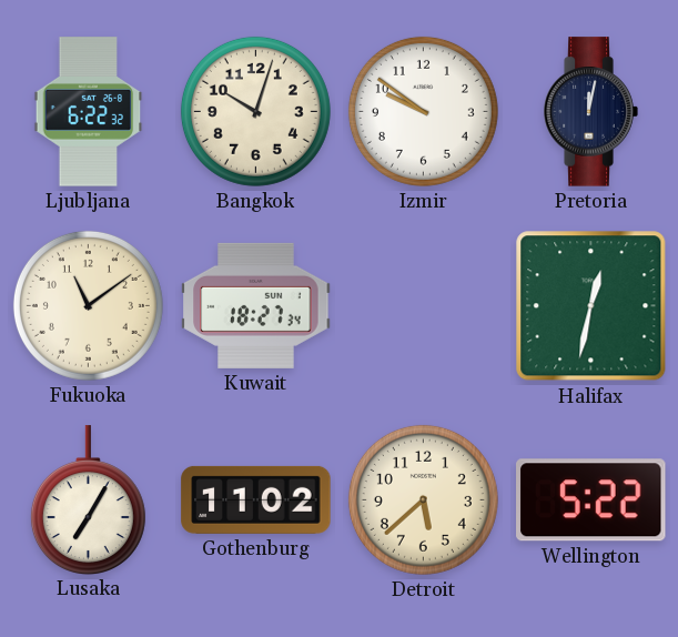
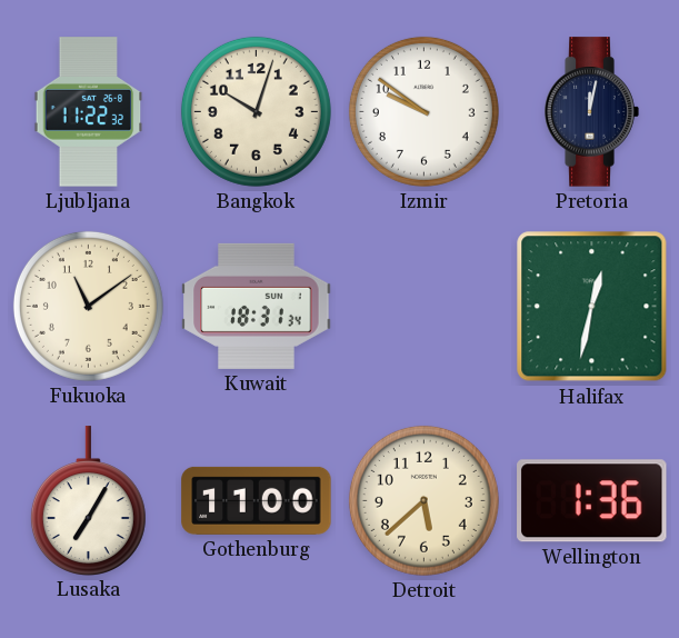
Ljubljana: 6:22 -> 11:22
Kuwait: 18:27 -> 18:31
Gothenburg: 11:02 -> 11:00
Wellington: 5:22 -> 1:36
